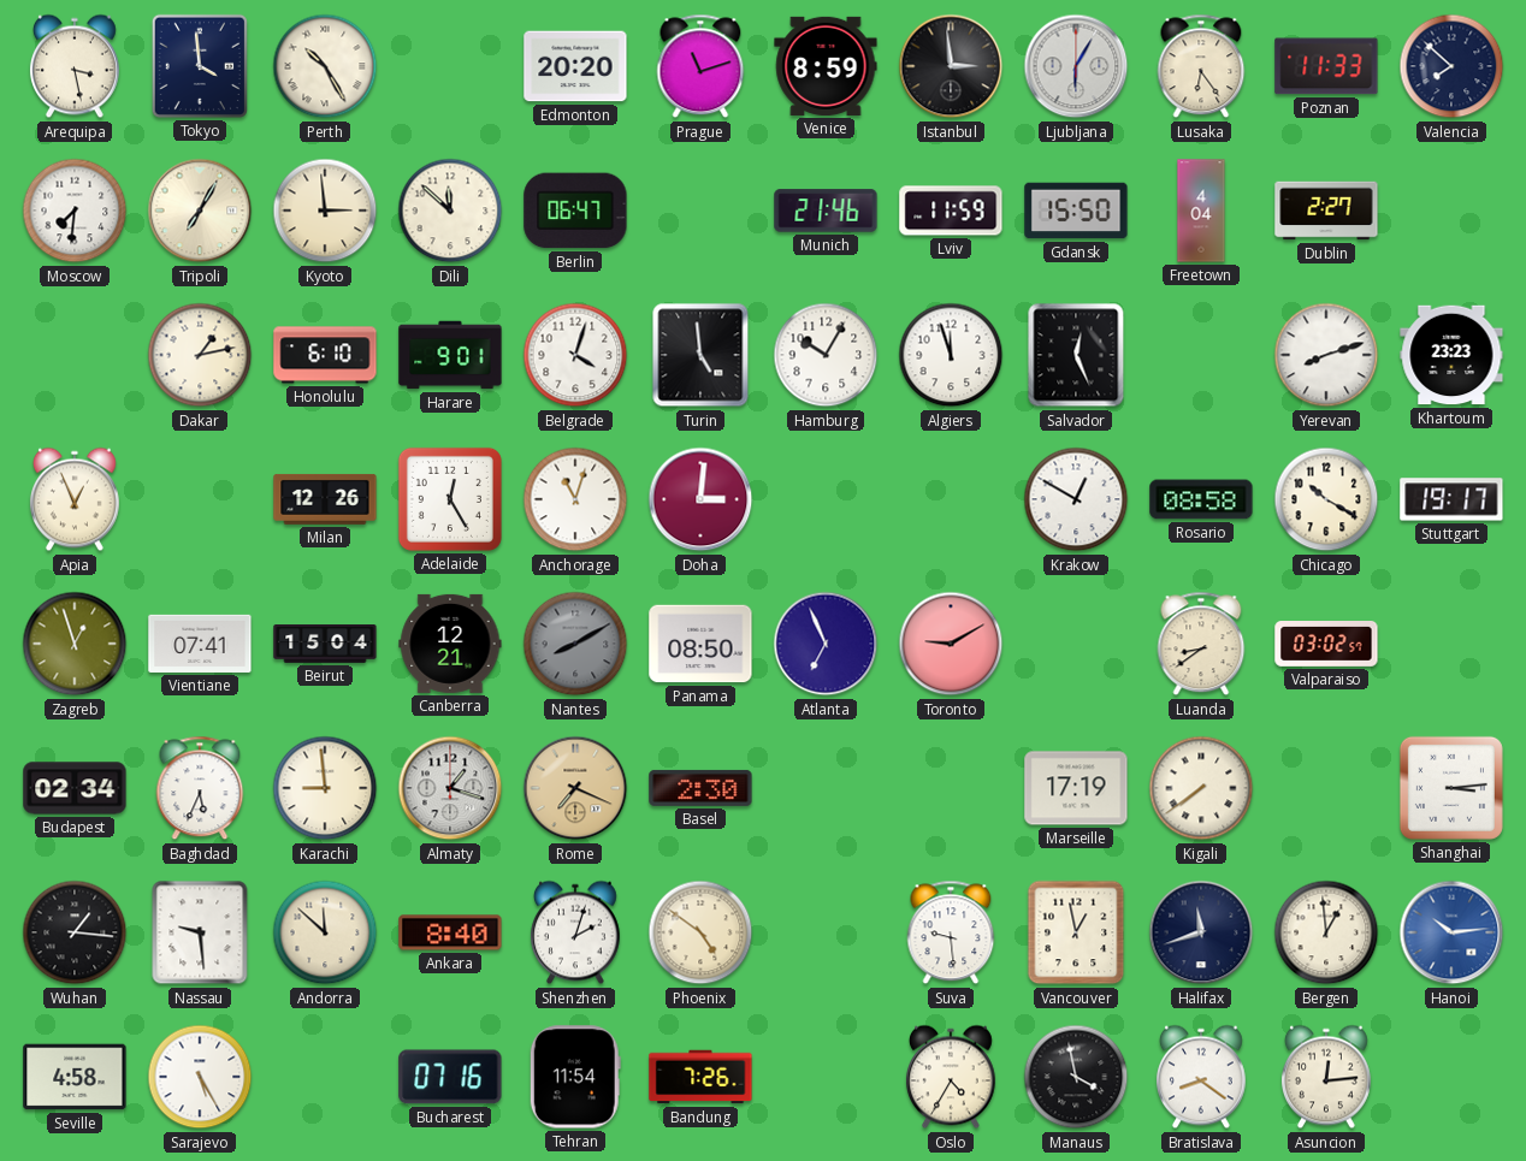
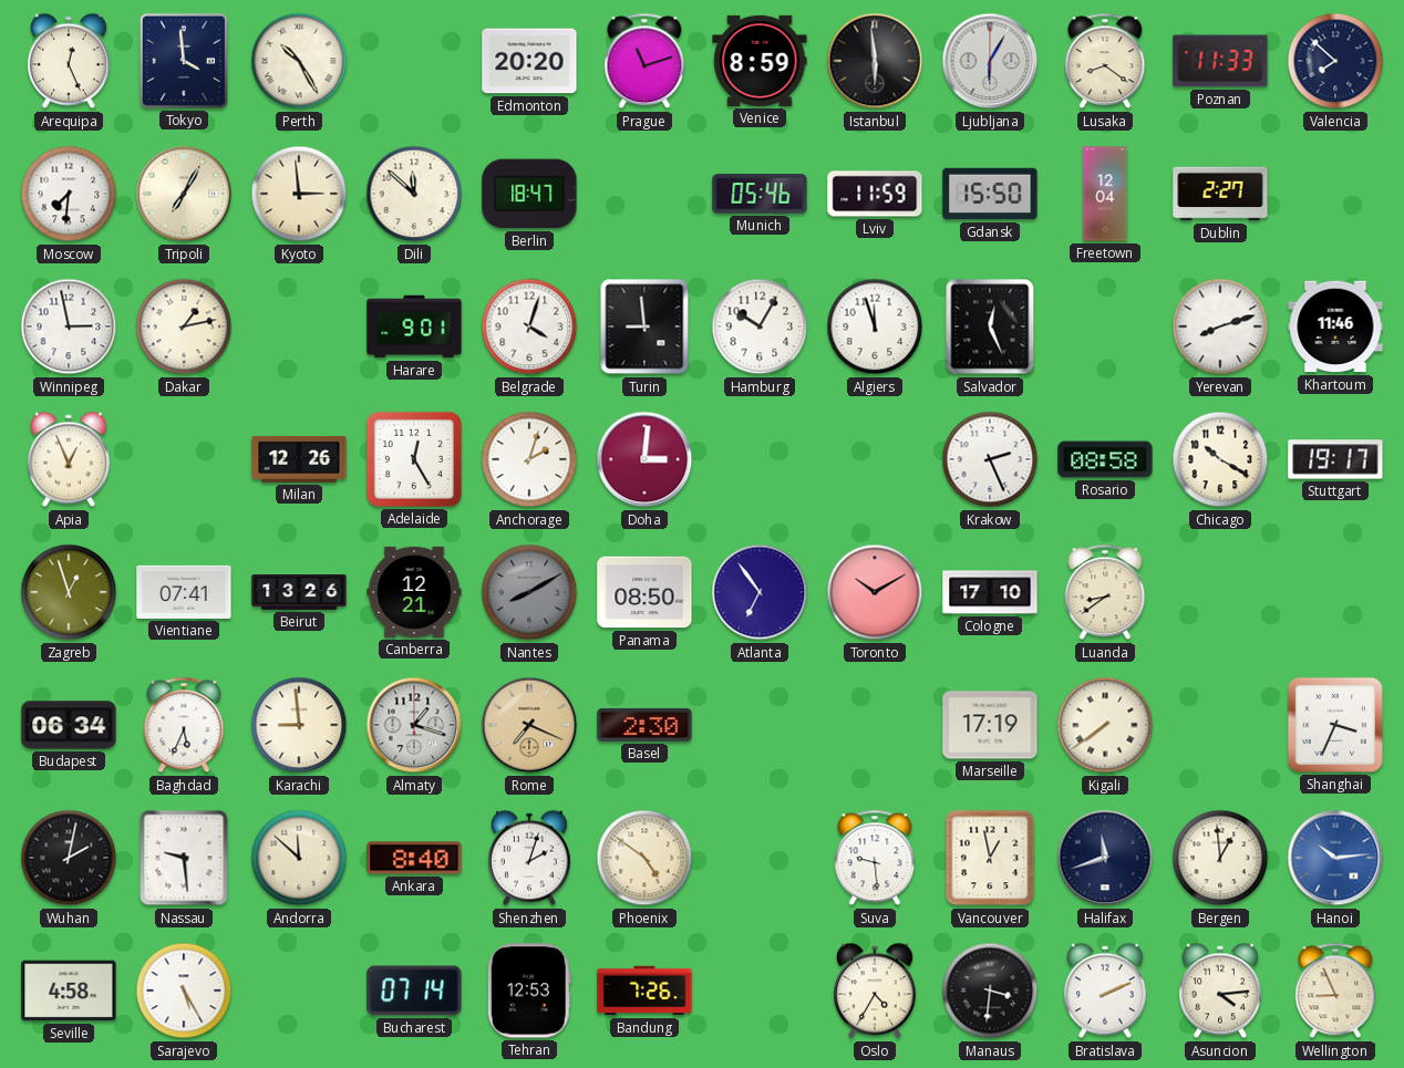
Arequipa: 3:28 -> 12:26
Istanbul: 2:59 -> 5:59
Lusaka: 6:24 -> 8:21
Berlin: 06:47 -> 18:47
Munich: 21:46 -> 05:46
Freetown: 4:04 -> 12:04
Winnipeg: none -> 2:58
Honolulu: 6:10 -> none
Turin: 4:59 -> 8:59
Khartoum: 23:23 -> 11:46
Anchorage: 11:03 -> 2:03
Krakow: 12:50 -> 2:26
Beirut: 15:04 -> 13:26
Atlanta: 6:56 -> 6:54
Toronto: 9:10 -> 10:10
Cologne: none -> 17:10
Valparaiso: 03:02 -> none
Budapest: 02:34 -> 06:34
Shanghai: 3:14 -> 3:34
Wuhan: 1:16 -> 2:02
Bucharest: 07:16 -> 07:14
Tehran: 11:54 -> 12:53
Manaus: 3:58 -> 3:31
Bratislava: 8:21 -> 2:11
Asuncion: 12:14 -> 4:14
Wellington: none -> 8:56
